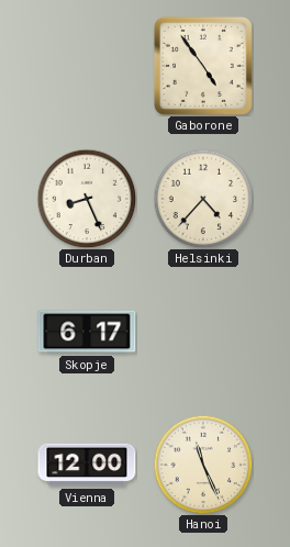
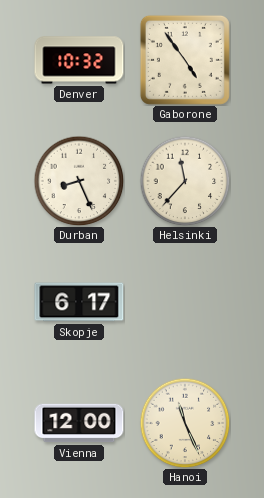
Denver: none -> 10:32
Helsinki: 4:37 -> 11:37
